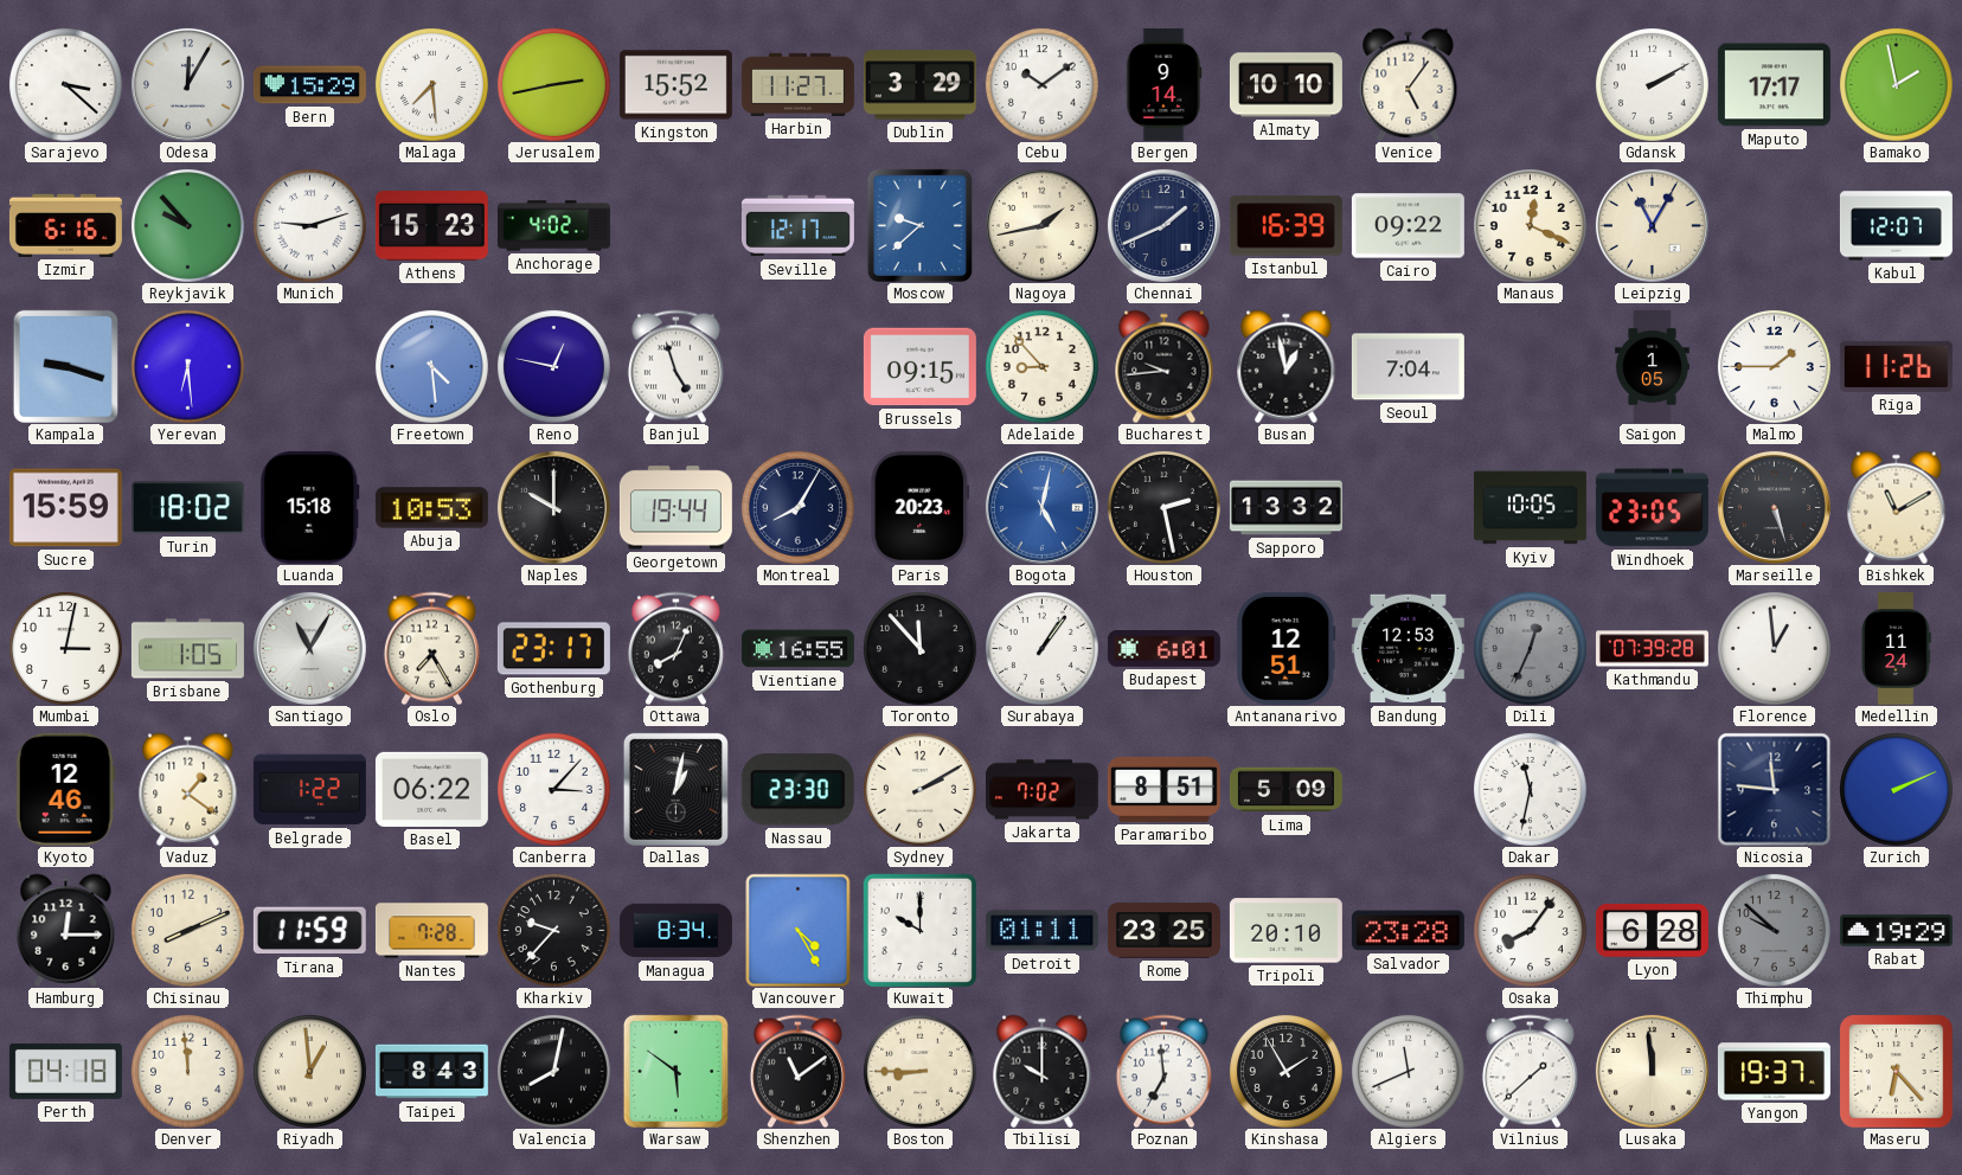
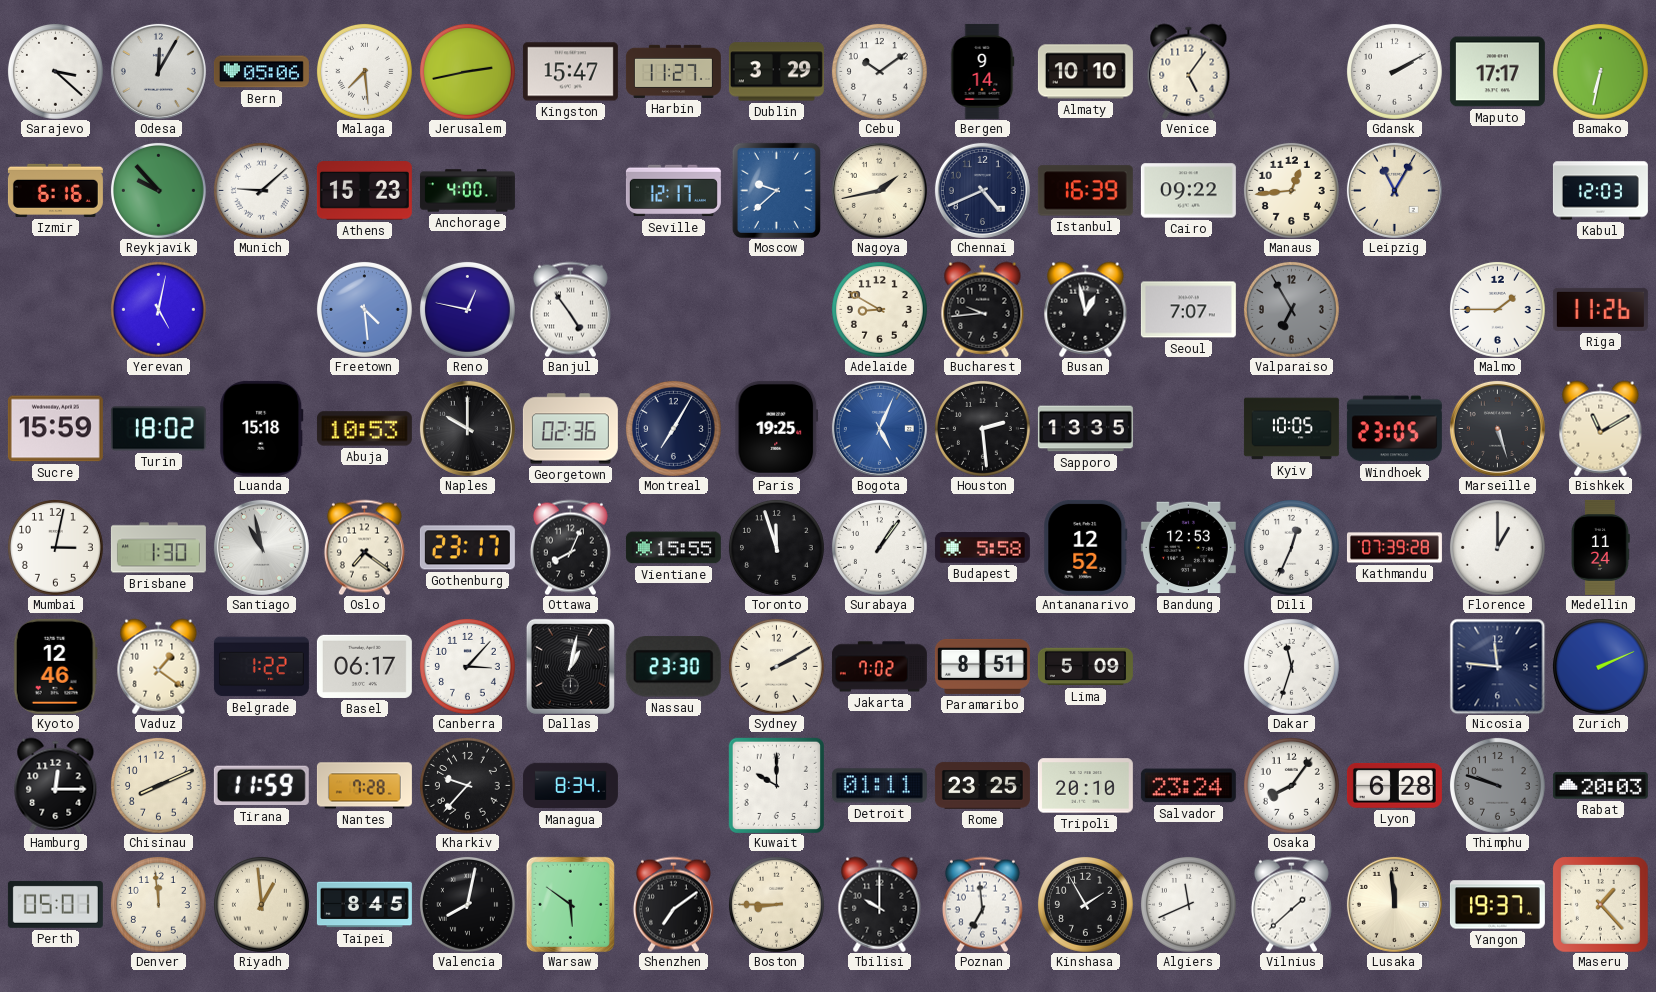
Bern: 15:29 -> 05:06
Kingston: 15:52 -> 15:47
Bamako: 1:58 -> 6:32
Munich: 9:12 -> 9:08
Anchorage: 4:02 -> 4:00
Chennai: 1:41 -> 4:41
Manaus: 12:19 -> 12:44
Kabul: 12:07 -> 12:03
Kampala: 9:18 -> none
Yerevan: 6:29 -> 5:02
Banjul: 4:57 -> 4:54
Brussels: 09:15 -> none
Adelaide: 8:53 -> 8:50
Seoul: 7:04 -> 7:07
Valparaiso: none -> 6:55
Saigon: 1:05 -> none
Georgetown: 19:44 -> 02:36
Montreal: 8:05 -> 7:05
Paris: 20:23 -> 19:25
Bogota: 5:02 -> 5:04
Houston: 2:28 -> 2:29
Sapporo: 13:32 -> 13:35
Brisbane: 1:05 -> 1:30
Santiago: 11:05 -> 10:58
Oslo: 7:25 -> 7:21
Vientiane: 16:55 -> 15:55
Toronto: 11:53 -> 11:57
Budapest: 6:01 -> 5:58
Antananarivo: 12:51 -> 12:52
Dili dial: grey -> white
Florence: 12:59 -> 1:00
Basel: 06:22 -> 06:17
Dakar: 11:32 -> 11:33
Vancouver: 4:25 -> none
Salvador: 23:28 -> 23:24
Thimphu: 9:52 -> 9:48
Rabat: 19:29 -> 20:03
Perth: 04:18 -> 05:01
Taipei: 8:43 -> 8:45
Shenzhen: 11:09 -> 7:09
Maseru: 6:23 -> 1:23
